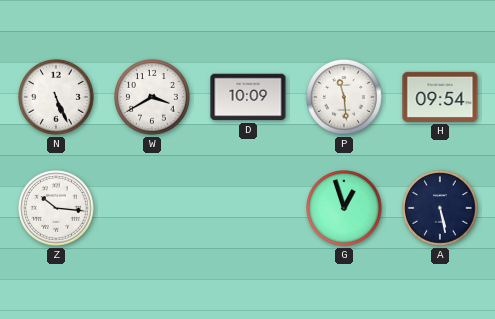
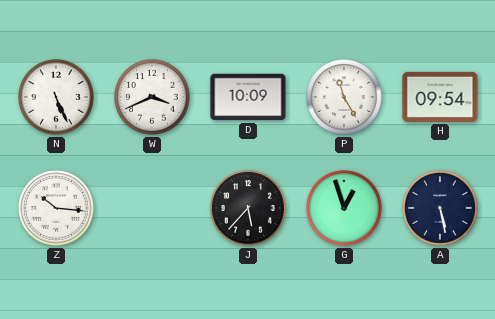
W: 3:40 -> 3:41
P: 11:29 -> 11:25
J: none -> 5:37
